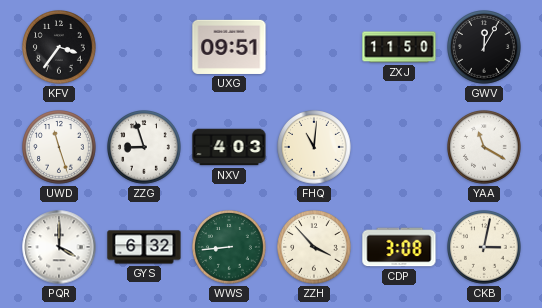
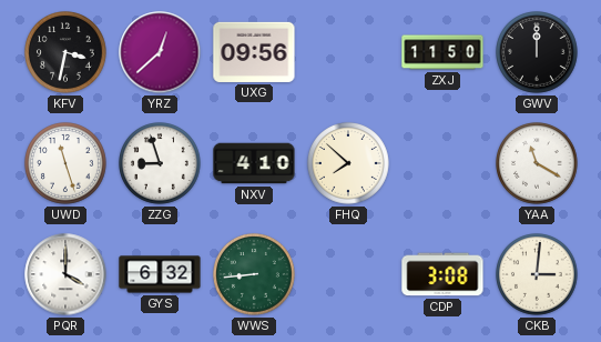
KFV: 3:36 -> 3:32
YRZ: none -> 12:38
UXG: 09:51 -> 09:56
GWV: 12:05 -> 12:00
NXV: 4:03 -> 4:10
FHQ: 11:01 -> 7:52
ZZH: 3:53 -> none
CKB: 3:02 -> 3:01
